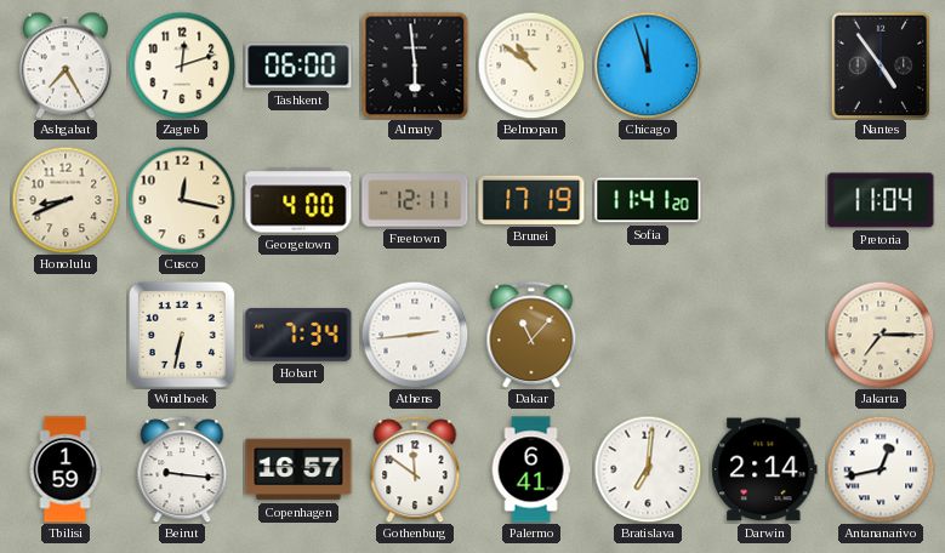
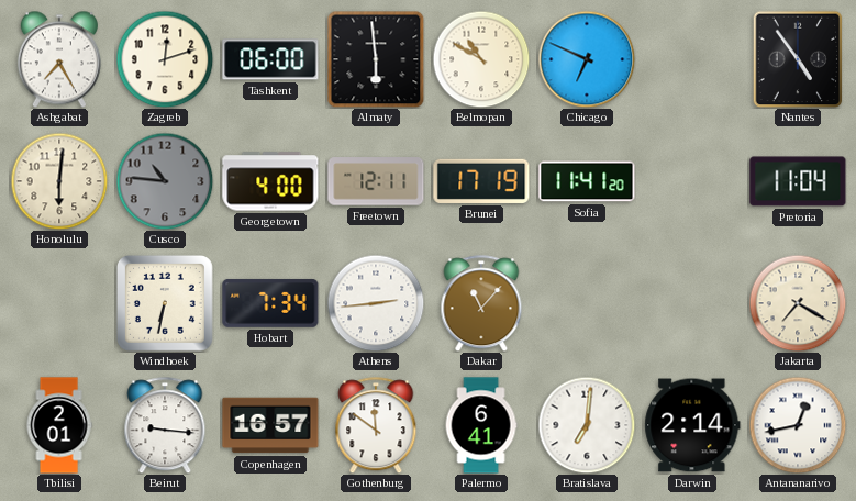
Belmopan: 10:51 -> 10:50
Chicago: 11:57 -> 6:49
Honolulu: 8:41 -> 6:01
Cusco: 12:17 -> 10:46
Cusco dial: cream -> grey
Jakarta: 7:15 -> 7:20
Tbilisi: 1:59 -> 2:01
